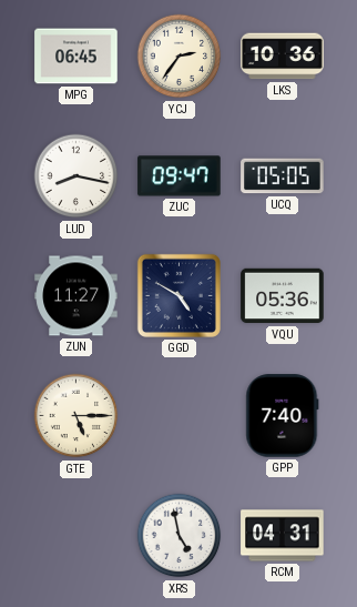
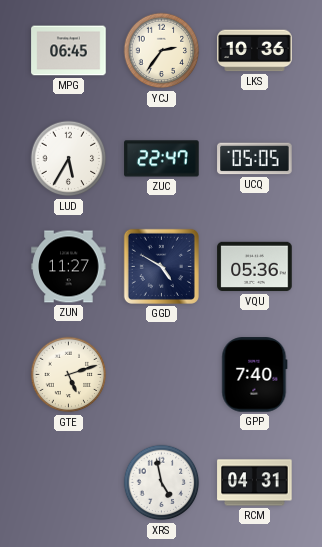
LUD: 8:17 -> 5:35
ZUC: 09:47 -> 22:47
GTE: 5:15 -> 5:12
